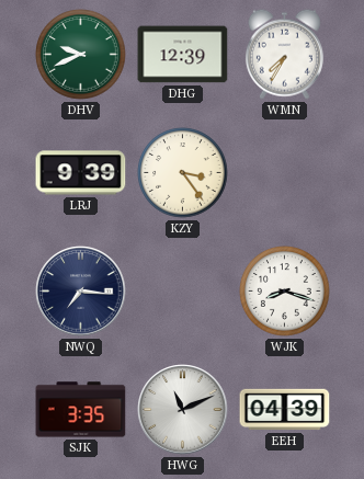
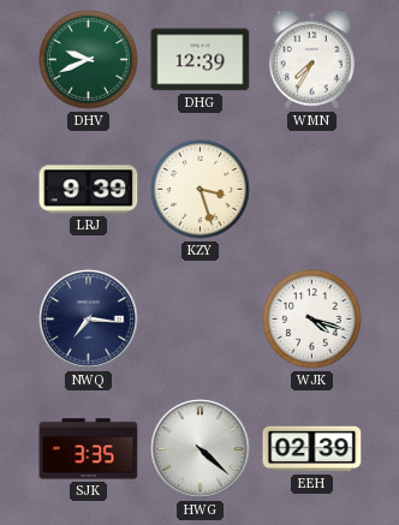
KZY: 3:24 -> 3:27
WJK: 8:18 -> 4:18
HWG: 11:11 -> 4:22
EEH: 04:39 -> 02:39
